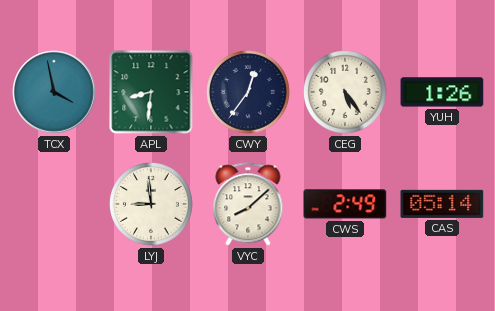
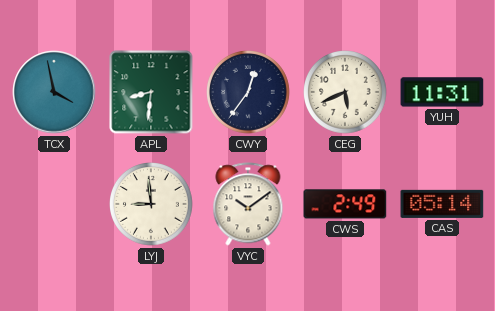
CEG: 5:24 -> 5:41
YUH: 1:26 -> 11:31
VYC: 8:08 -> 10:09
